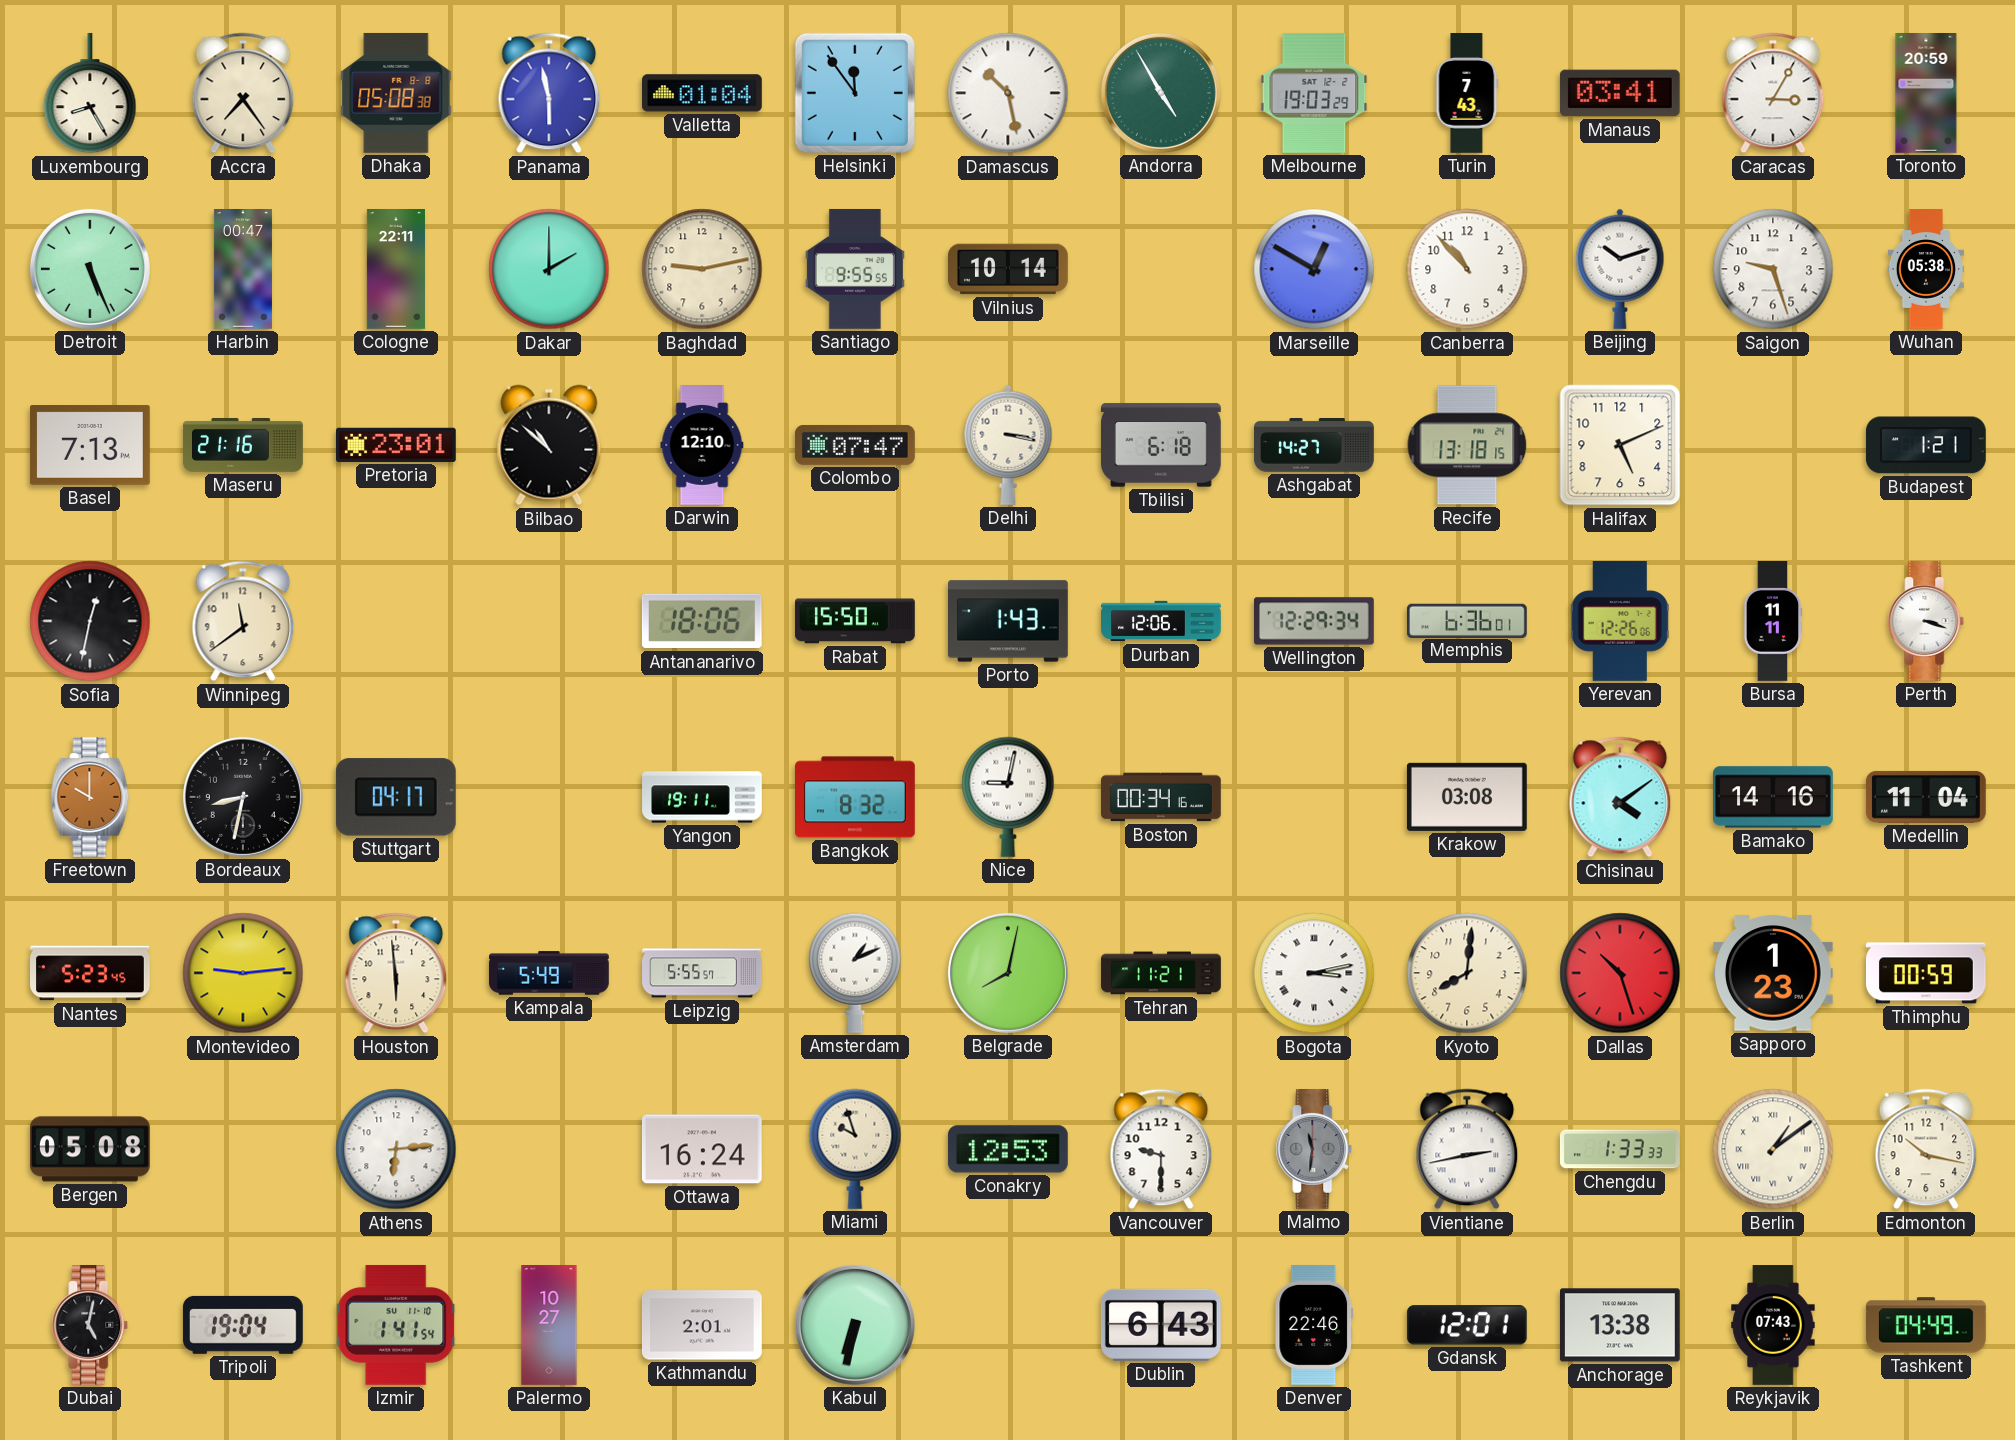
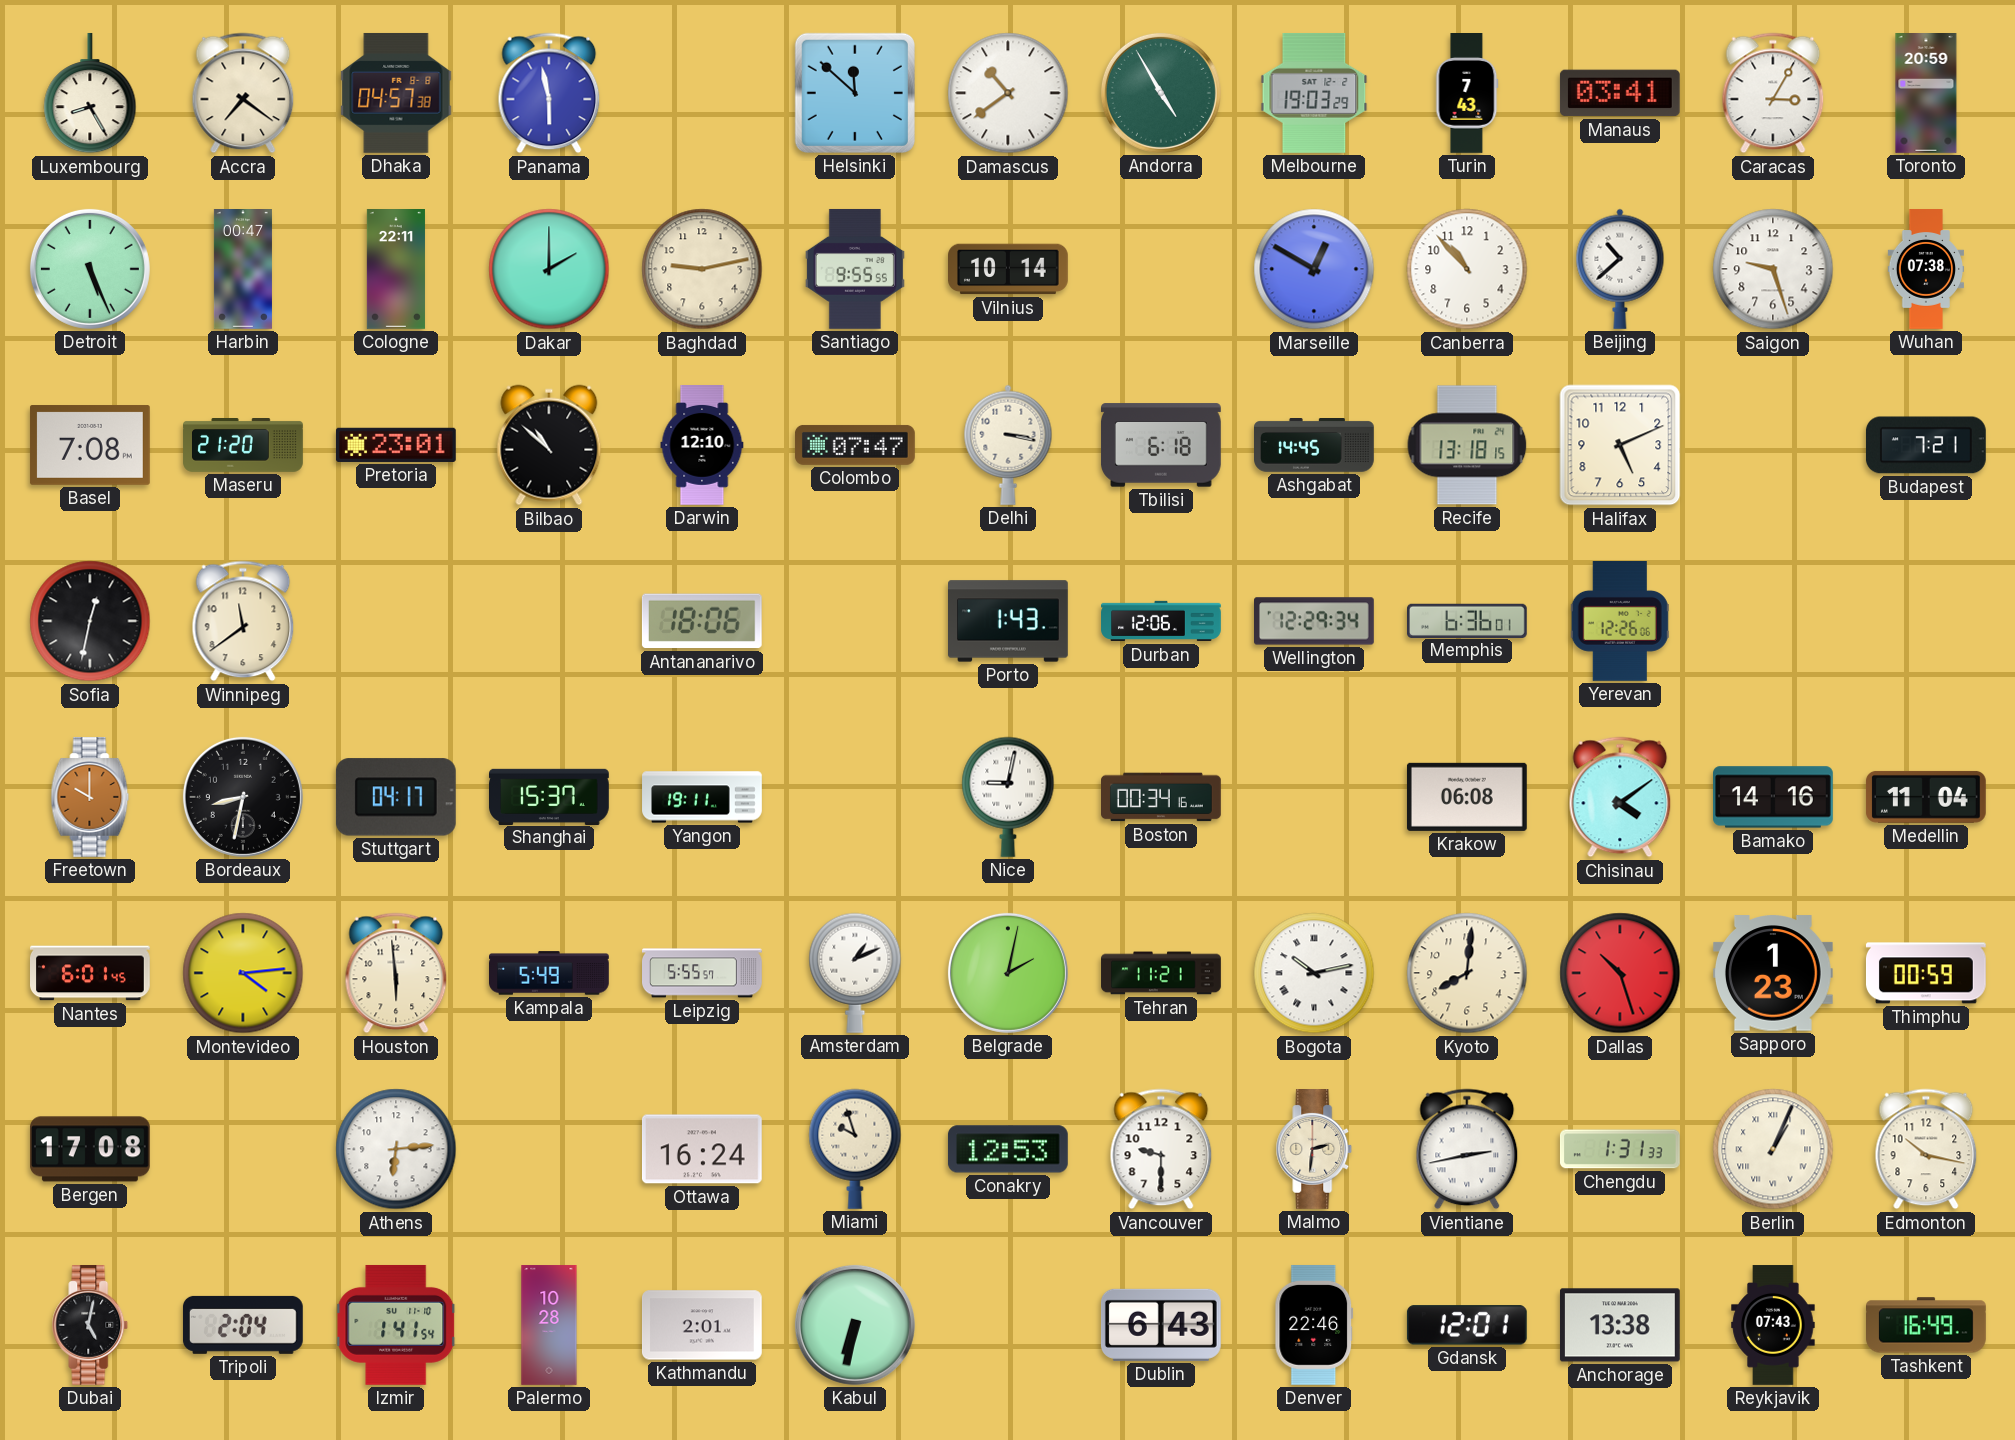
Accra: 7:24 -> 7:21
Dhaka: 05:08 -> 04:57
Valletta: 01:04 -> none
Helsinki: 11:54 -> 11:52
Damascus: 10:28 -> 10:39
Beijing: 10:12 -> 10:38
Wuhan: 05:38 -> 07:38
Basel: 7:13 -> 7:08
Maseru: 21:16 -> 21:20
Ashgabat: 14:27 -> 14:45
Budapest: 1:21 -> 7:21
Rabat: 15:50 -> none
Bursa: 11:11 -> none
Perth: 3:18 -> none
Shanghai: none -> 15:37
Bangkok: 8:32 -> none
Krakow: 03:08 -> 06:08
Nantes: 5:23 -> 6:01
Montevideo: 9:14 -> 4:14
Belgrade: 8:02 -> 2:02
Bogota: 3:13 -> 10:13
Bergen: 05:08 -> 17:08
Malmo: 11:31 -> 2:31
Malmo dial: grey -> cream
Chengdu: 1:33 -> 1:31
Berlin: 1:09 -> 1:04
Tripoli: 19:04 -> 2:04
Palermo: 10:27 -> 10:28
Tashkent: 04:49 -> 16:49
